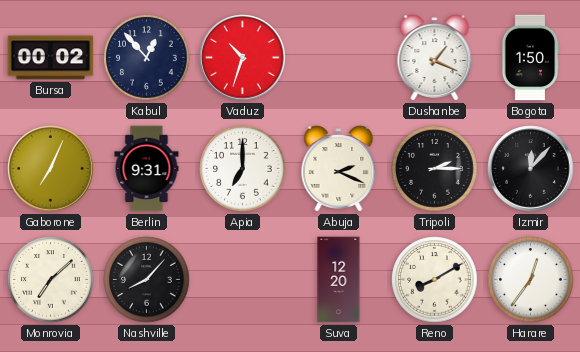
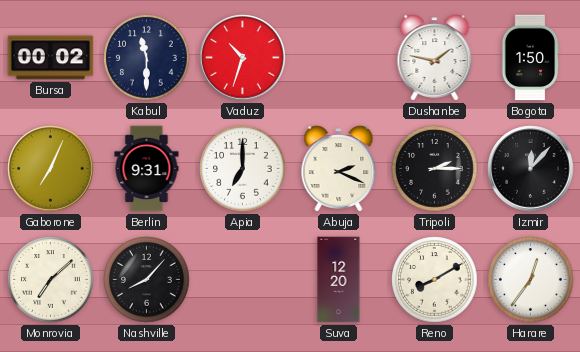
Kabul: 12:53 -> 11:30
Dushanbe: 1:19 -> 1:47
